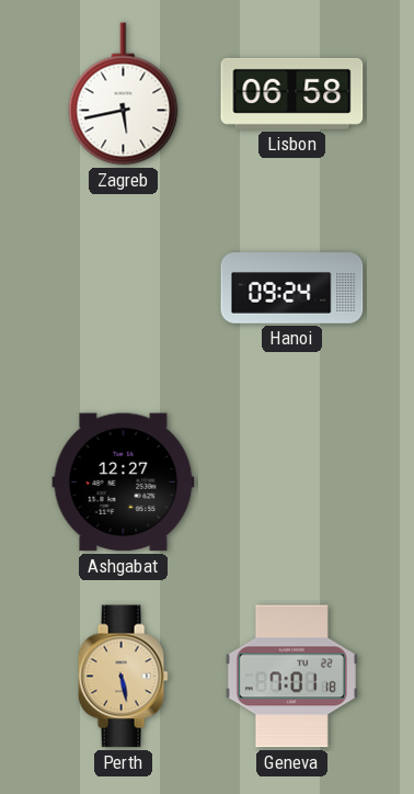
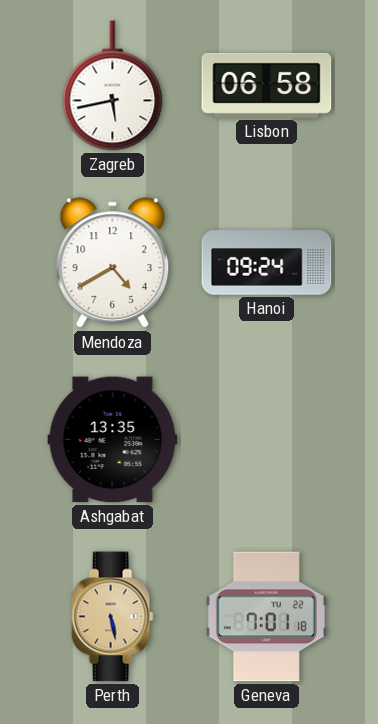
Mendoza: none -> 4:40
Ashgabat: 12:27 -> 13:35
